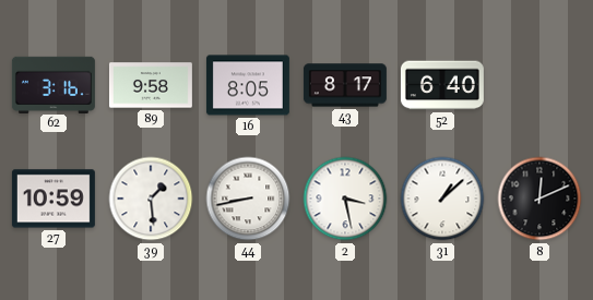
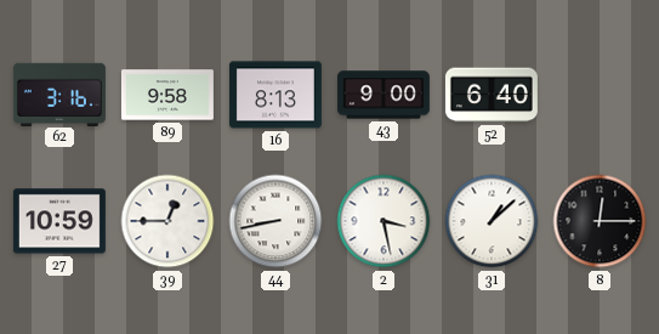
16: 8:05 -> 8:13
43: 8:17 -> 9:00
39: 1:29 -> 12:45
8: 12:11 -> 12:15
